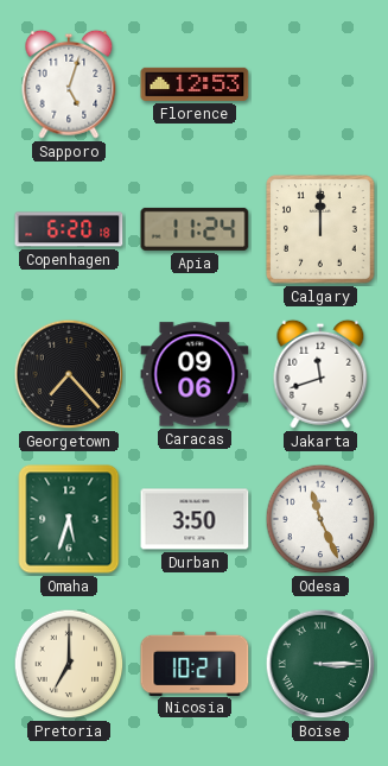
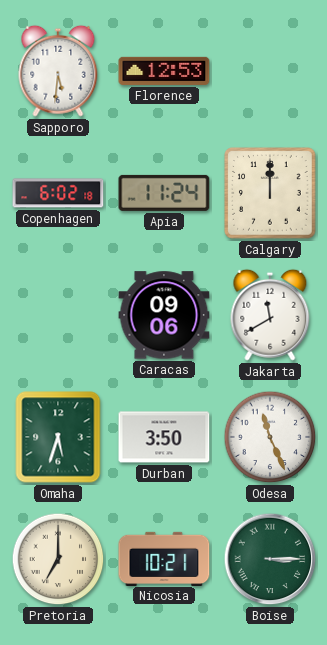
Sapporo: 5:03 -> 5:31
Copenhagen: 6:20 -> 6:02
Georgetown: 7:23 -> none
Jakarta: 11:42 -> 11:40
